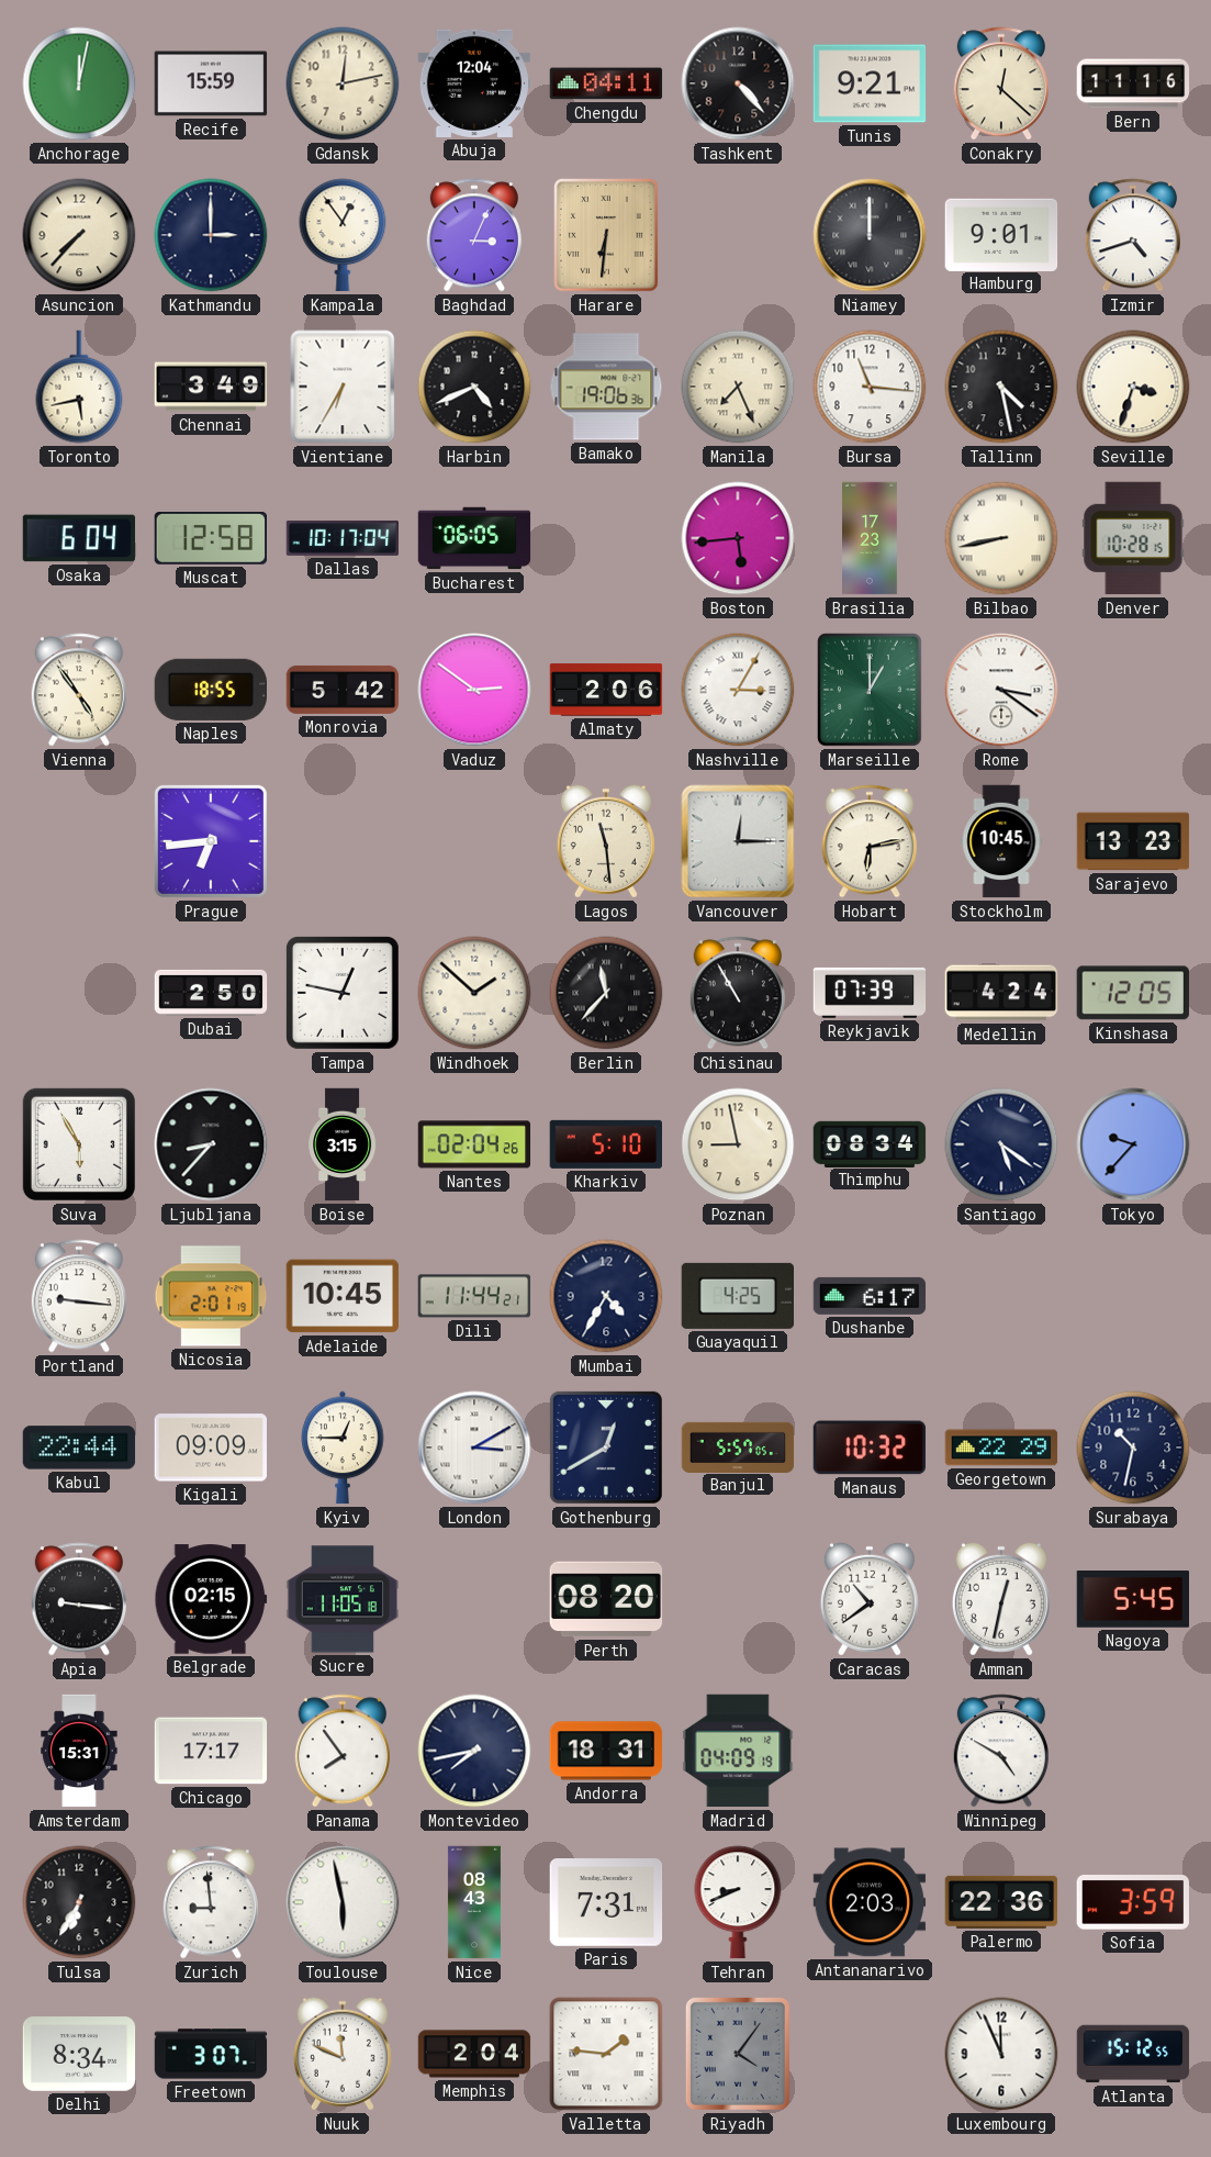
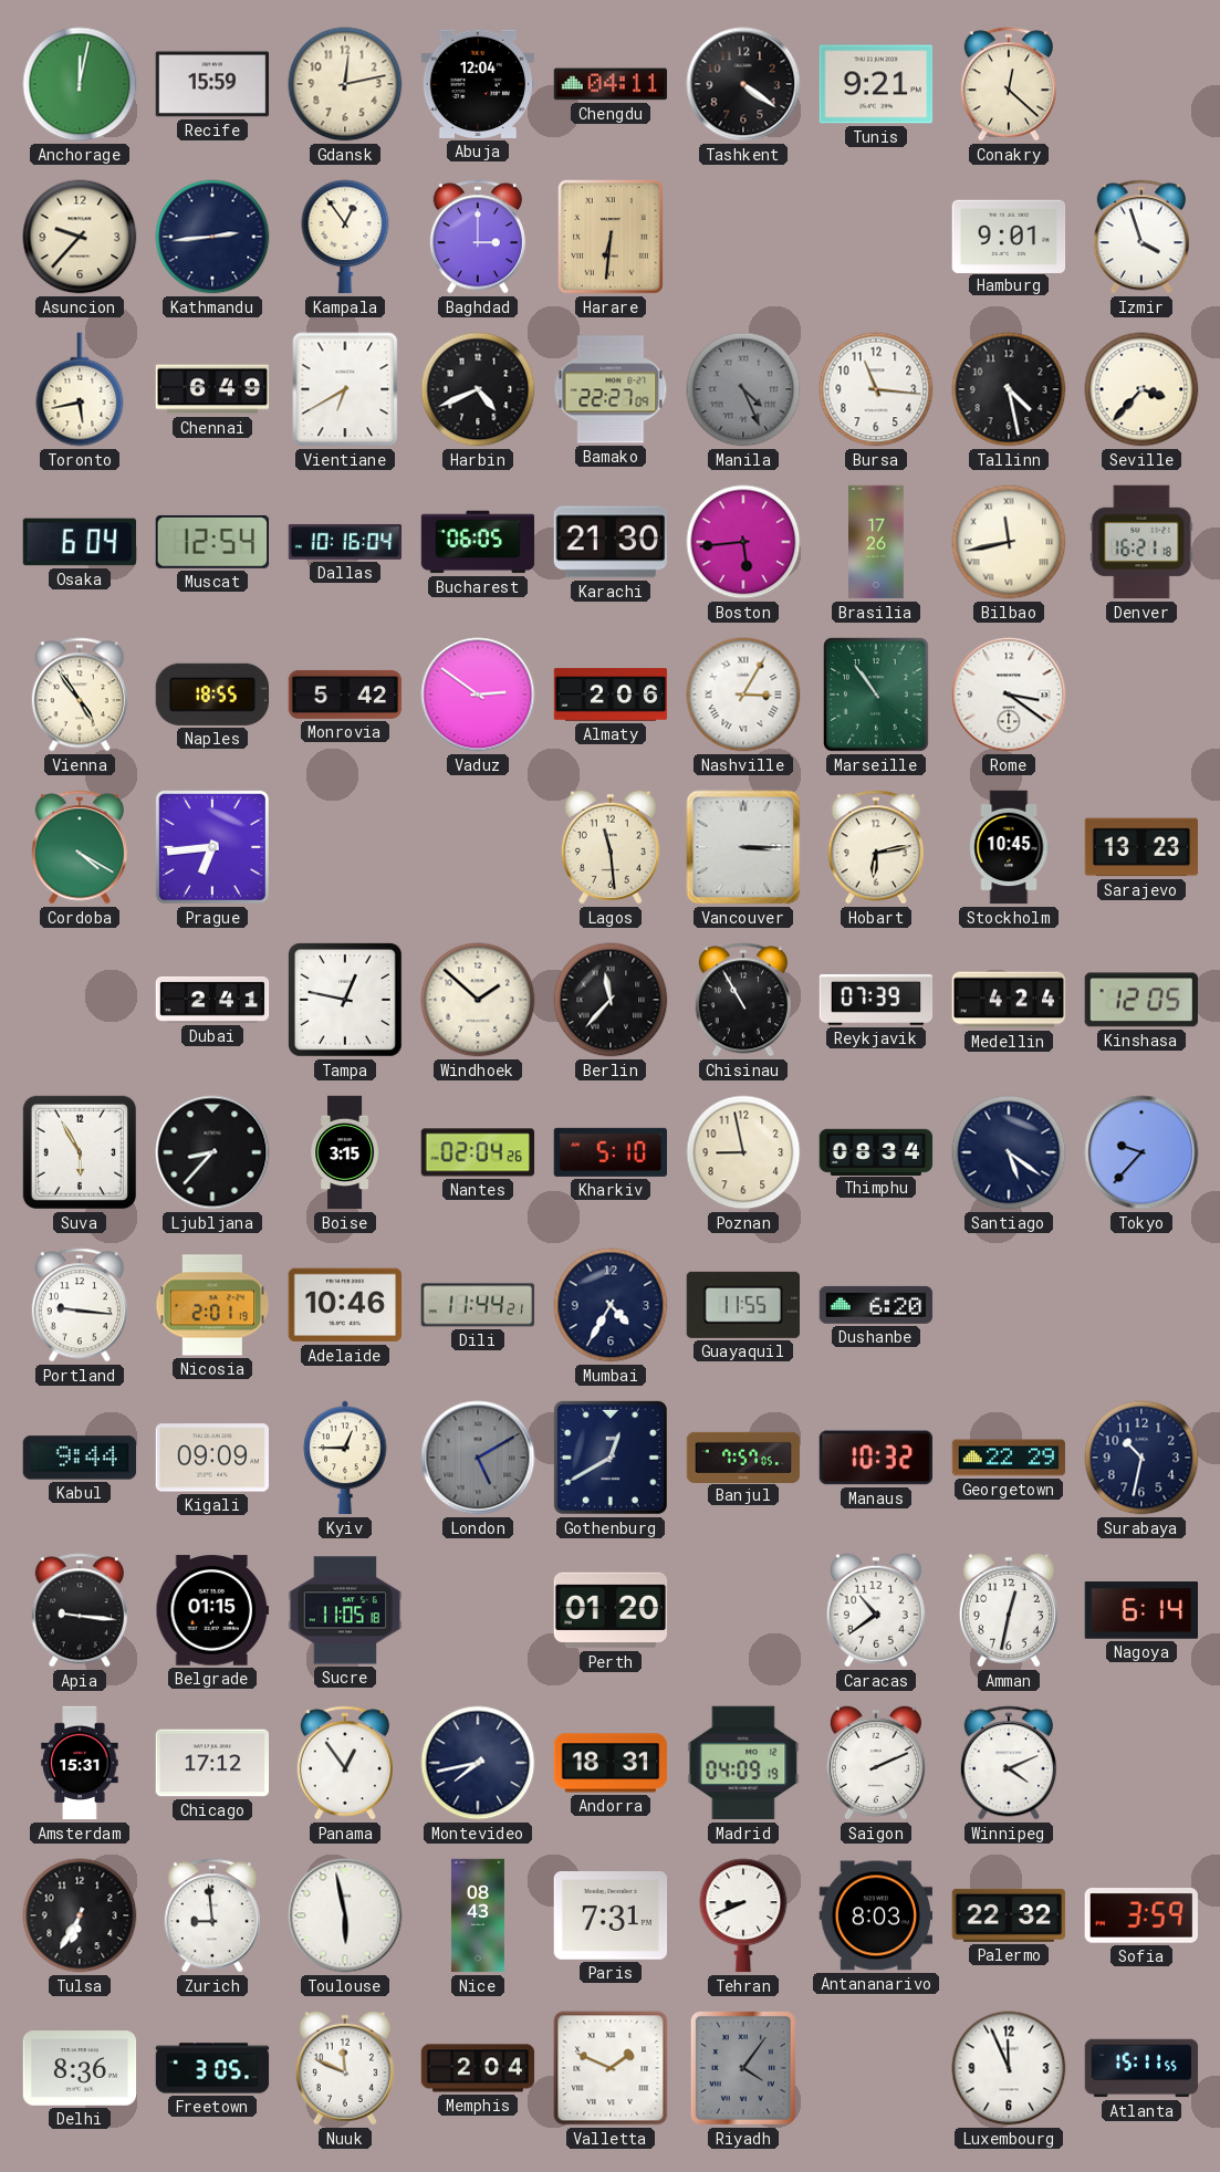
Tashkent: 4:23 -> 4:21
Bern: 11:16 -> none
Asuncion: 7:37 -> 9:37
Kathmandu: 3:00 -> 2:44
Baghdad: 3:04 -> 3:00
Niamey: 12:00 -> none
Izmir: 4:42 -> 3:57
Chennai: 3:49 -> 6:49
Vientiane: 6:35 -> 6:40
Bamako: 19:06 -> 22:27
Manila: 7:26 -> 4:26
Manila dial: cream -> grey
Seville: 3:33 -> 3:37
Muscat: 12:58 -> 12:54
Dallas: 10:17 -> 10:16
Karachi: none -> 21:30
Brasilia: 17:23 -> 17:26
Bilbao: 8:43 -> 11:43
Denver: 10:28 -> 16:21
Marseille: 1:00 -> 10:54
Cordoba: none -> 4:20
Vancouver: 12:15 -> 3:15
Dubai: 2:50 -> 2:41
Adelaide: 10:45 -> 10:46
Guayaquil: 4:25 -> 11:55
Dushanbe: 6:17 -> 6:20
Kabul: 22:44 -> 9:44
London: 3:10 -> 5:10
London dial: white -> grey
Banjul: 5:57 -> 7:57
Belgrade: 02:15 -> 01:15
Perth: 08:20 -> 01:20
Nagoya: 5:45 -> 6:14
Chicago: 17:17 -> 17:12
Panama: 7:54 -> 12:54
Saigon: none -> 2:11
Winnipeg: 4:50 -> 4:11
Antananarivo: 2:03 -> 8:03
Palermo: 22:36 -> 22:32
Delhi: 8:34 -> 8:36
Freetown: 3:07 -> 3:05
Valletta: 1:46 -> 1:49
Atlanta: 15:12 -> 15:11
